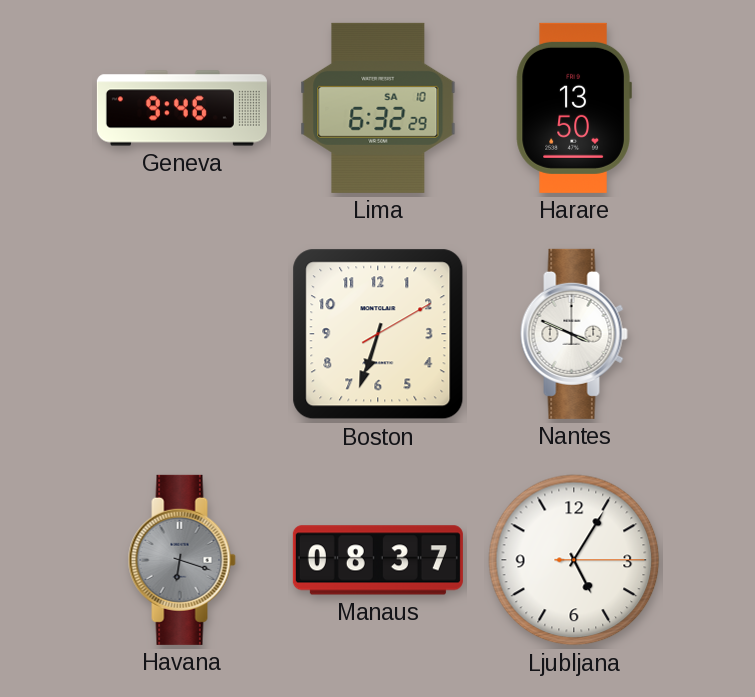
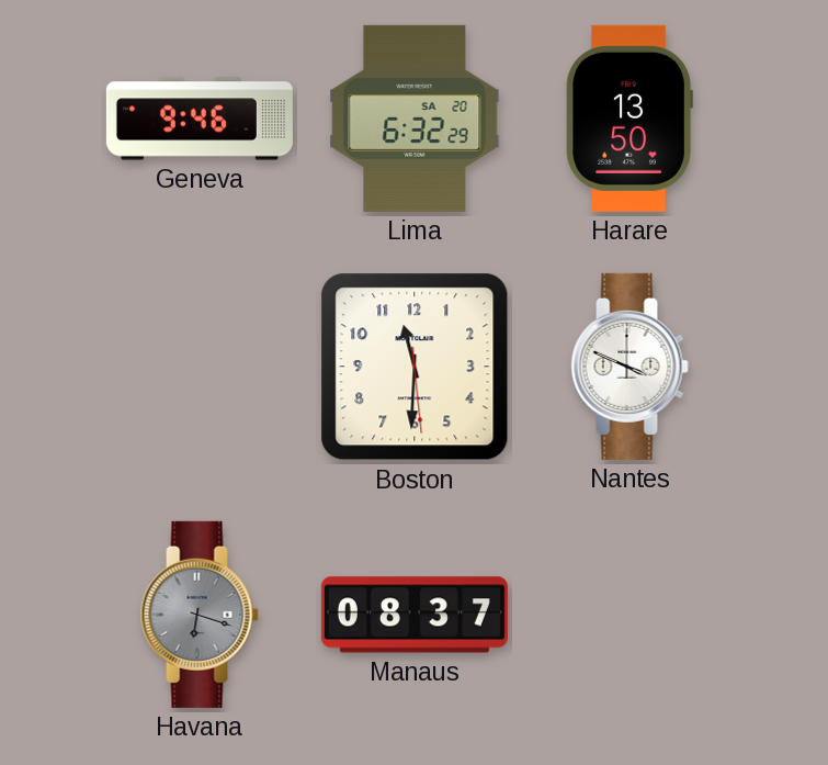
Lima date: SA 10 -> SA 20
Boston: 6:33 -> 11:30
Ljubljana: 5:05 -> none
